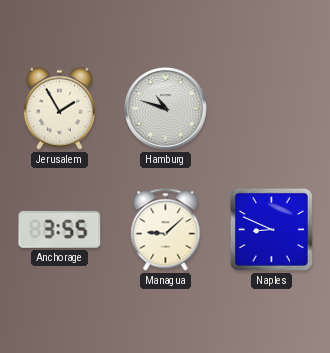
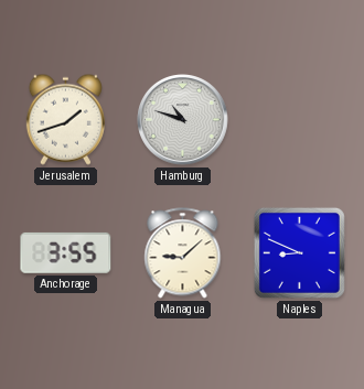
Jerusalem: 1:55 -> 1:42
